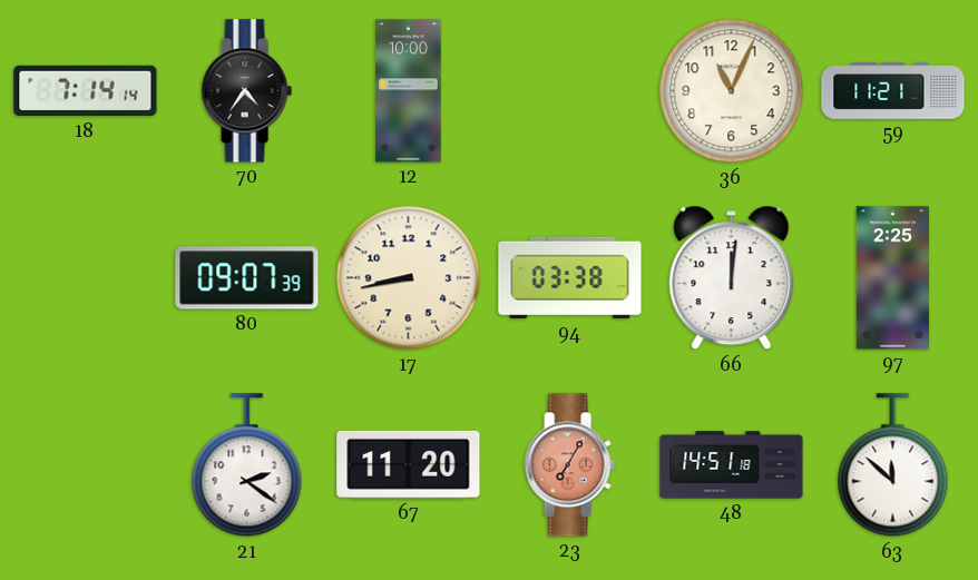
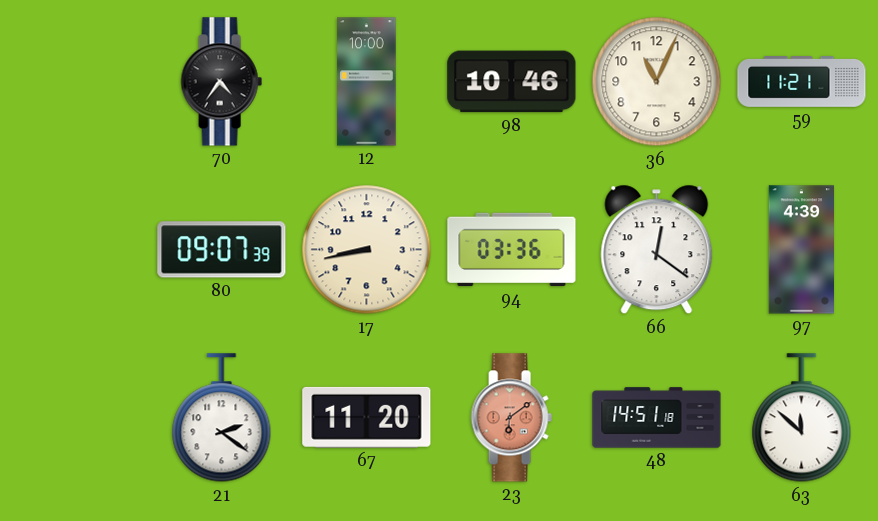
18: 7:14 -> none
98: none -> 10:46
94: 03:38 -> 03:36
66: 12:01 -> 12:21
97: 2:25 -> 4:39
23: 7:05 -> 6:09
